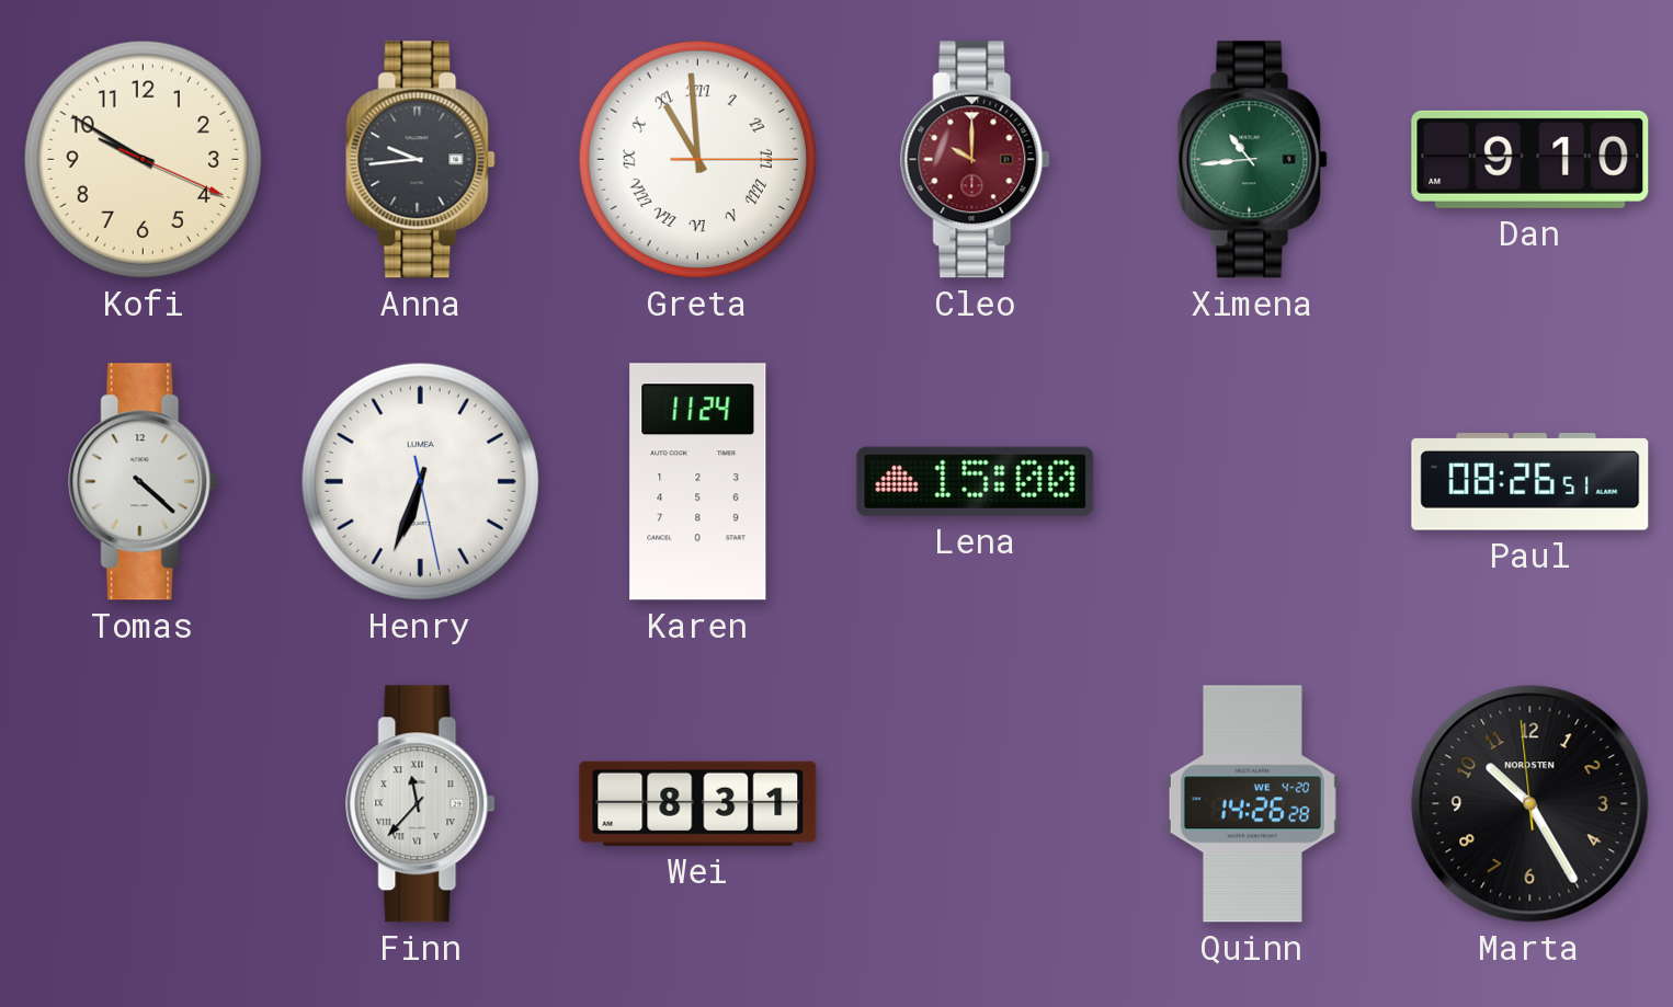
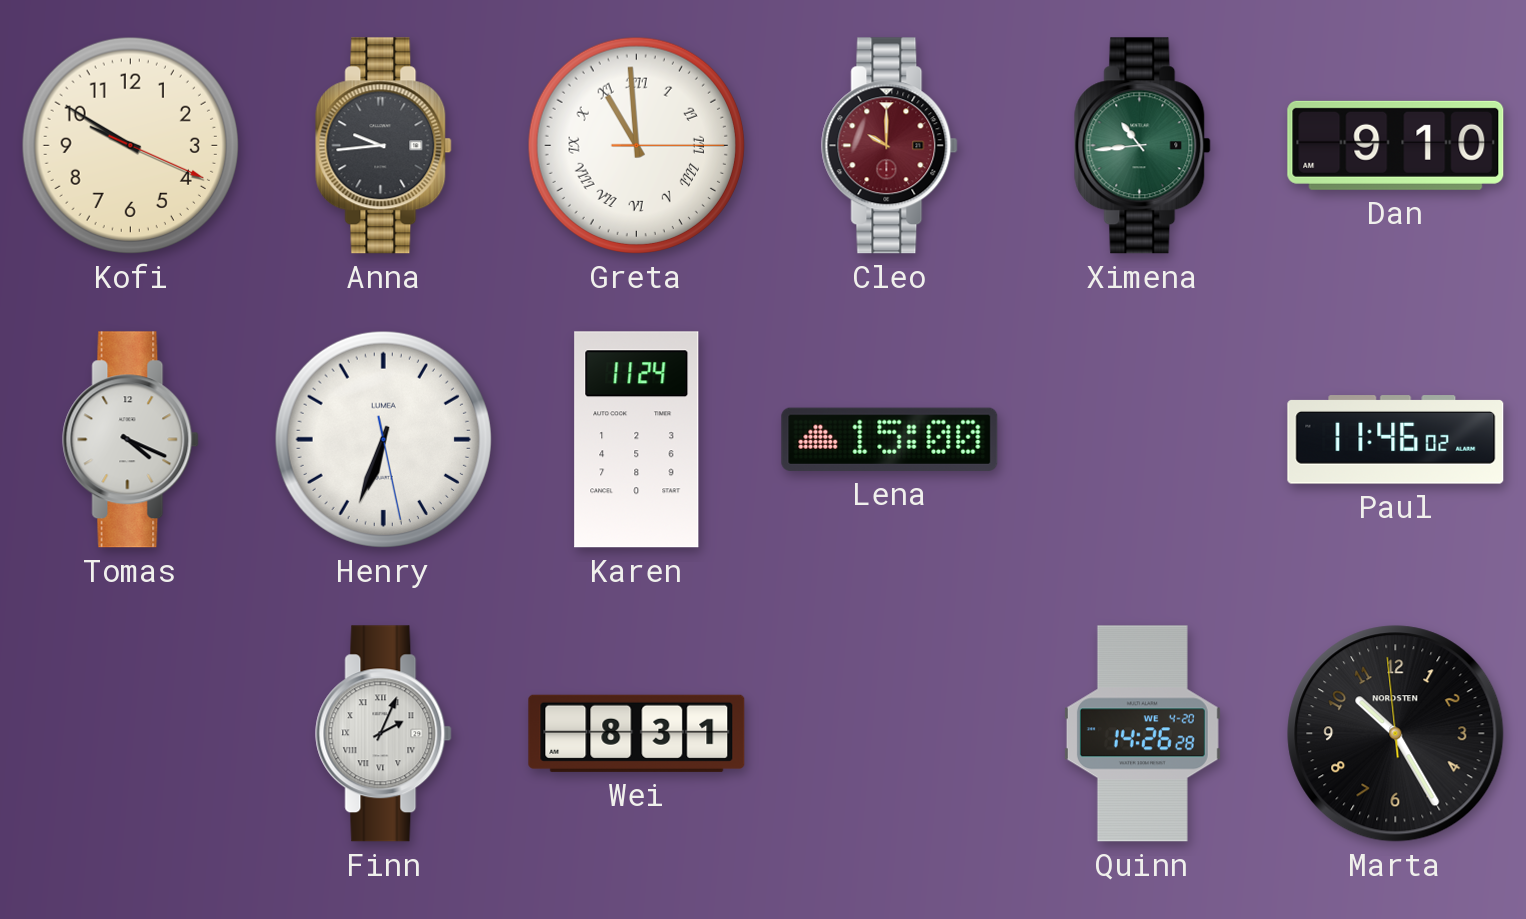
Tomas: 4:22 -> 4:19
Paul: 08:26 -> 11:46
Finn: 11:37 -> 2:04
